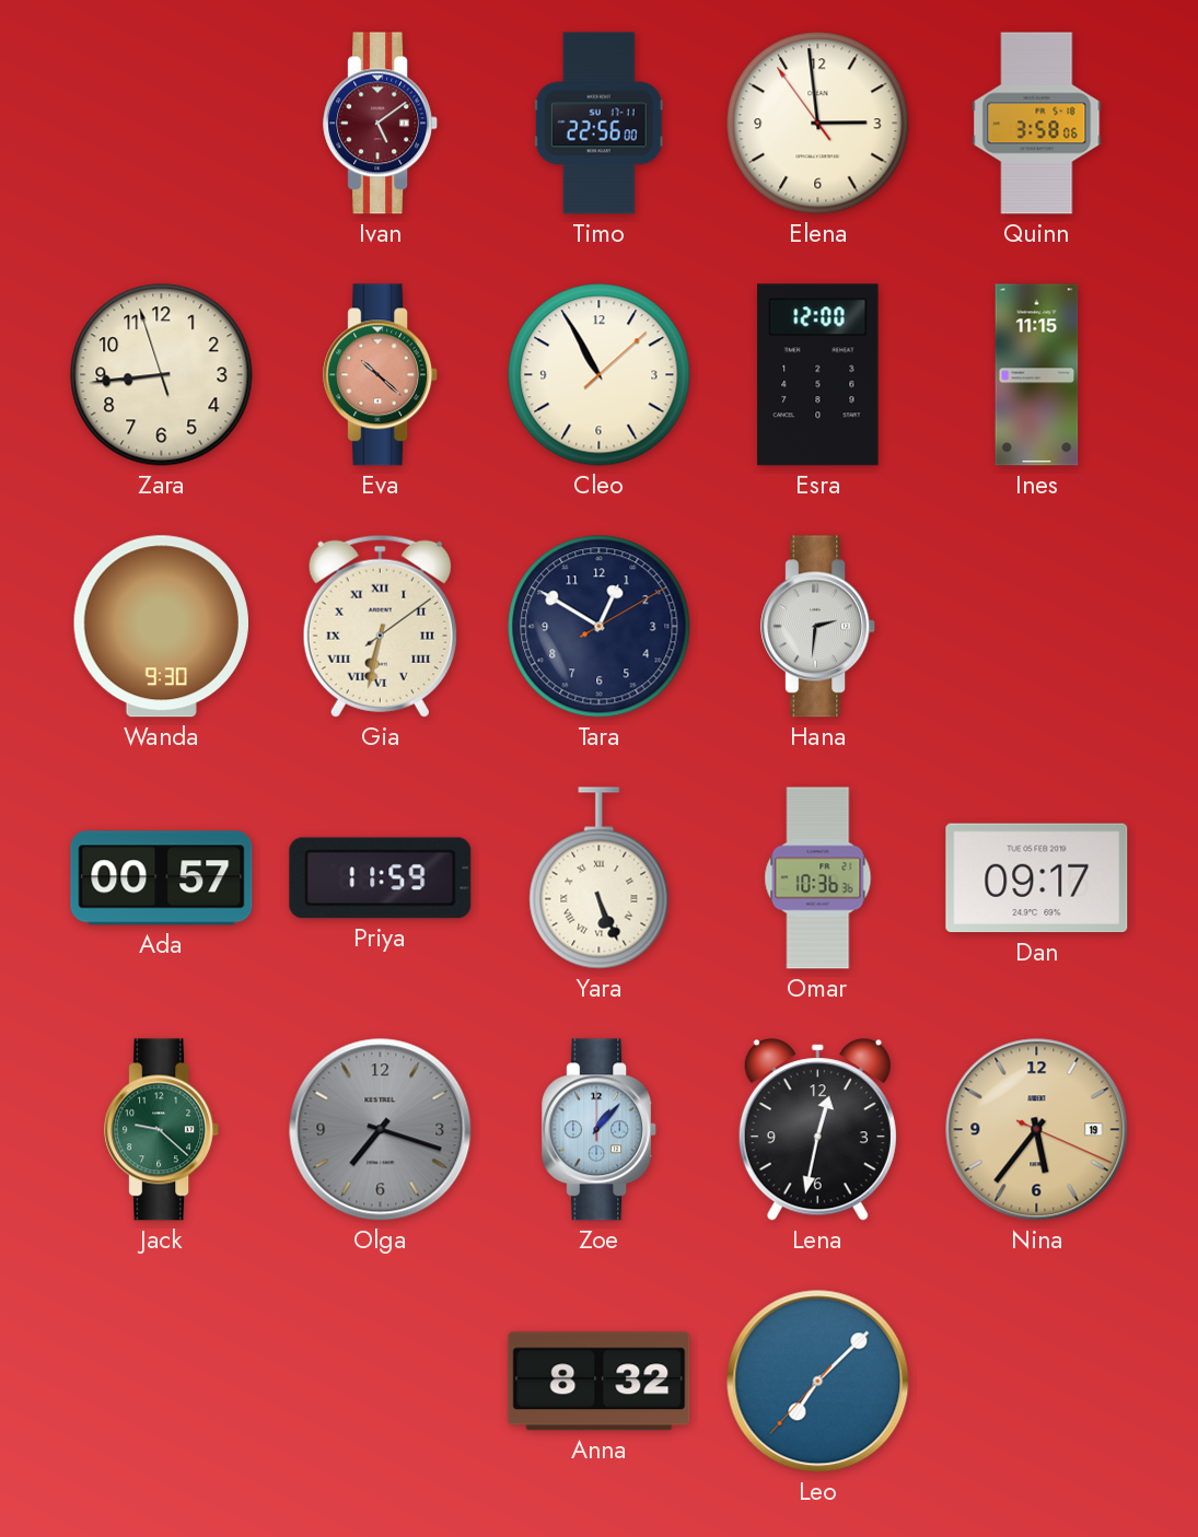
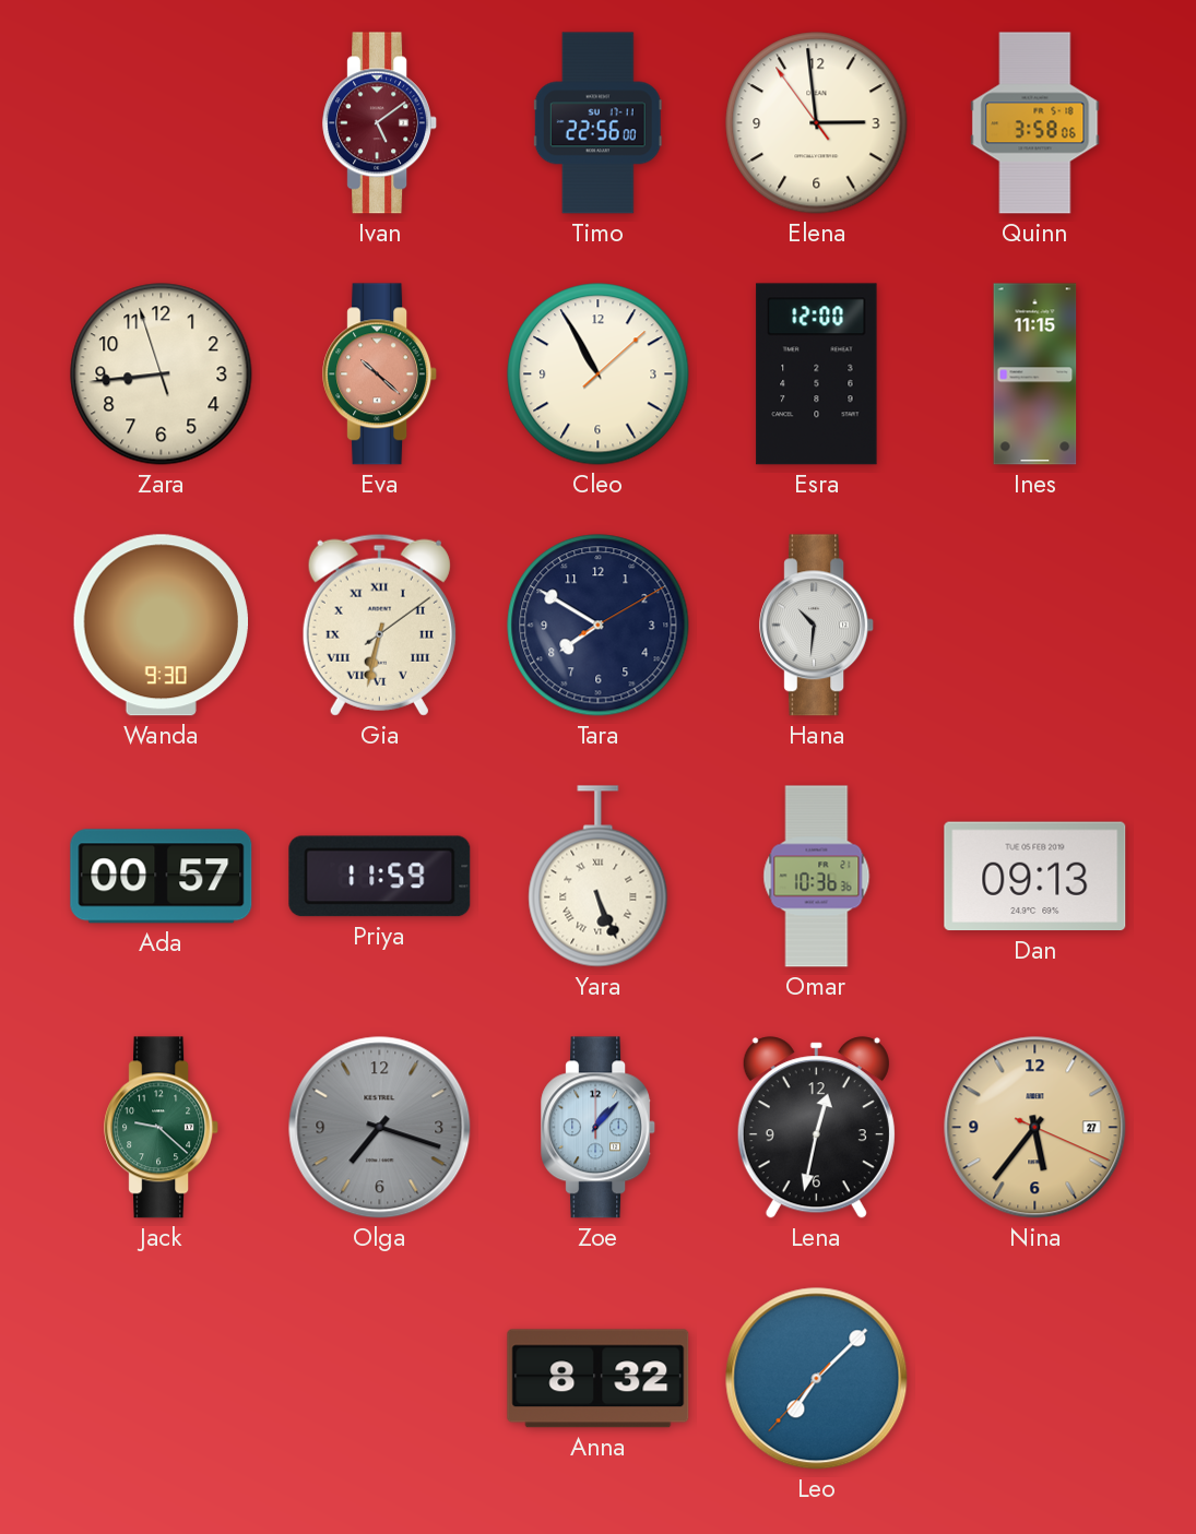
Tara: 12:50 -> 7:50
Hana: 2:31 -> 10:31
Dan: 09:17 -> 09:13
Nina date: 19 -> 27
